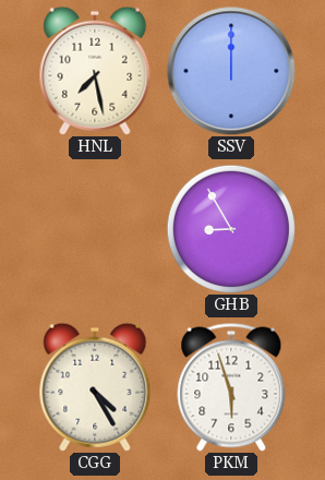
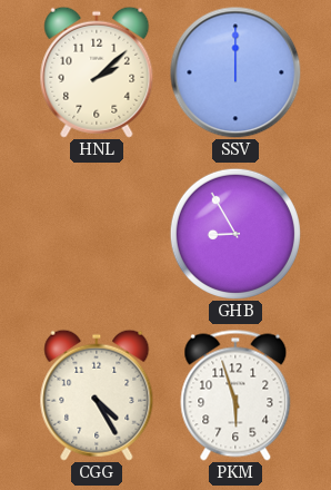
HNL: 7:28 -> 2:08
